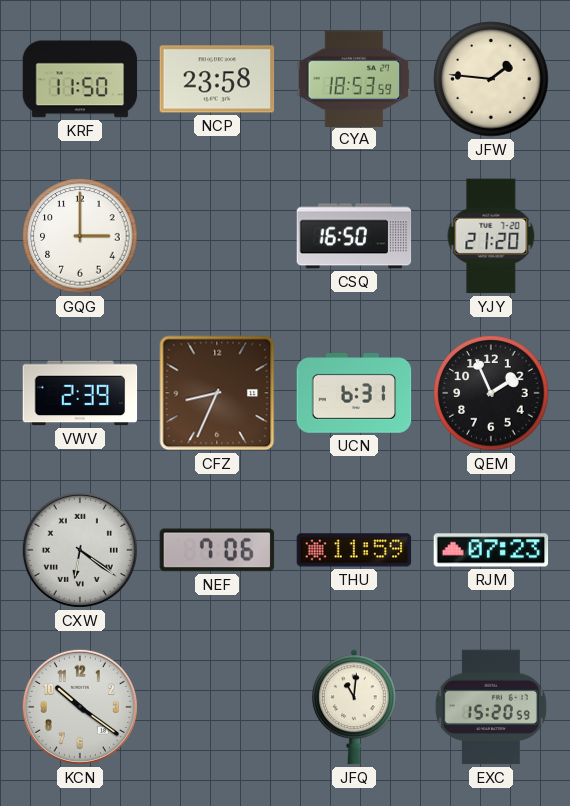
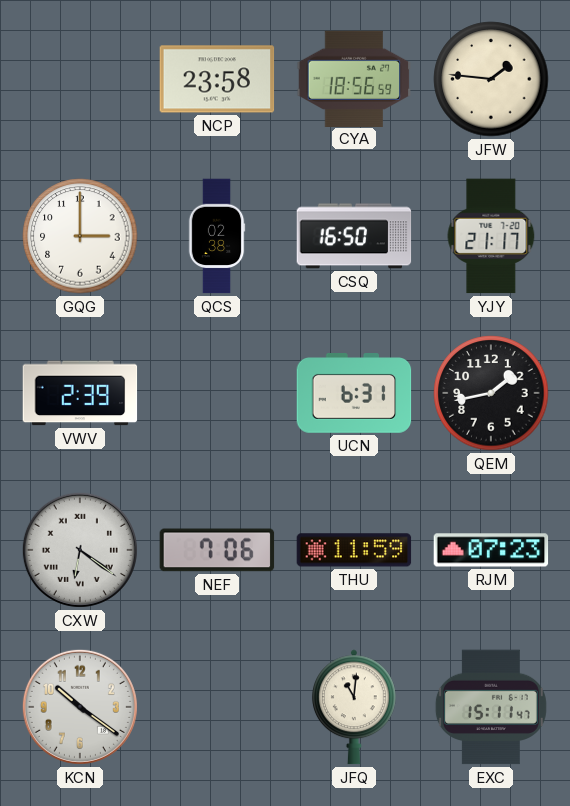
KRF: 11:50 -> none
CYA: 18:53 -> 18:56
QCS: none -> 02:38
YJY: 21:20 -> 21:17
CFZ: 8:34 -> none
QEM: 1:56 -> 1:43
EXC: 15:20 -> 15:11
